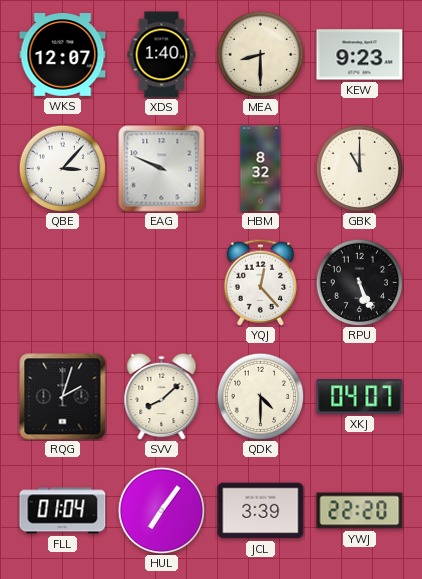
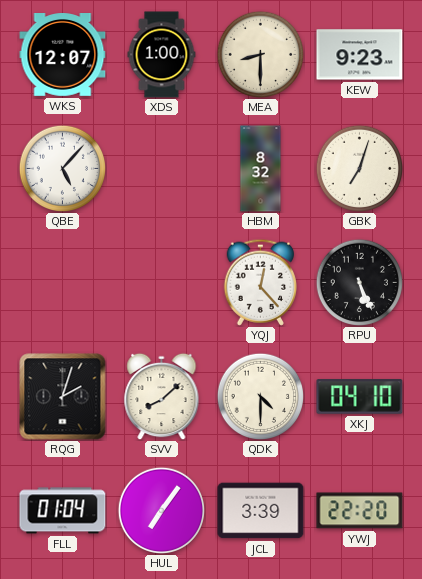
XDS: 1:40 -> 1:00
QBE: 3:07 -> 5:07
EAG: 9:49 -> none
GBK: 11:00 -> 7:03
XKJ: 04:07 -> 04:10
